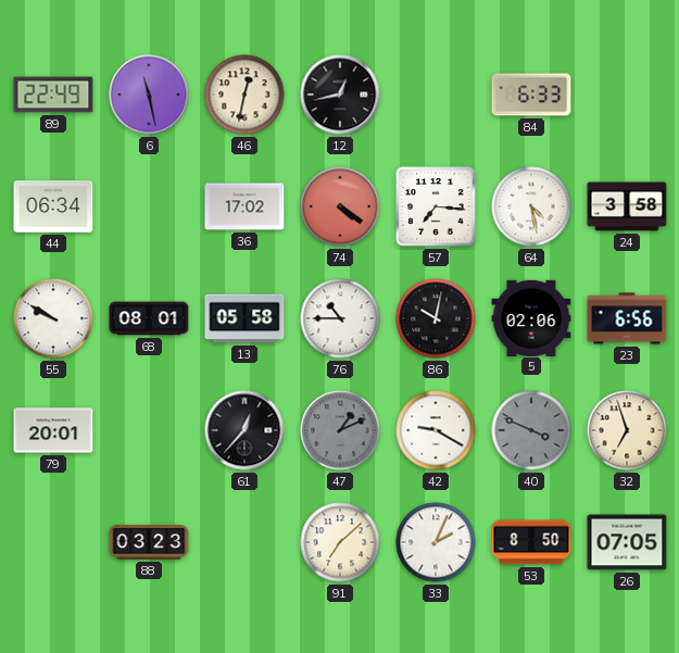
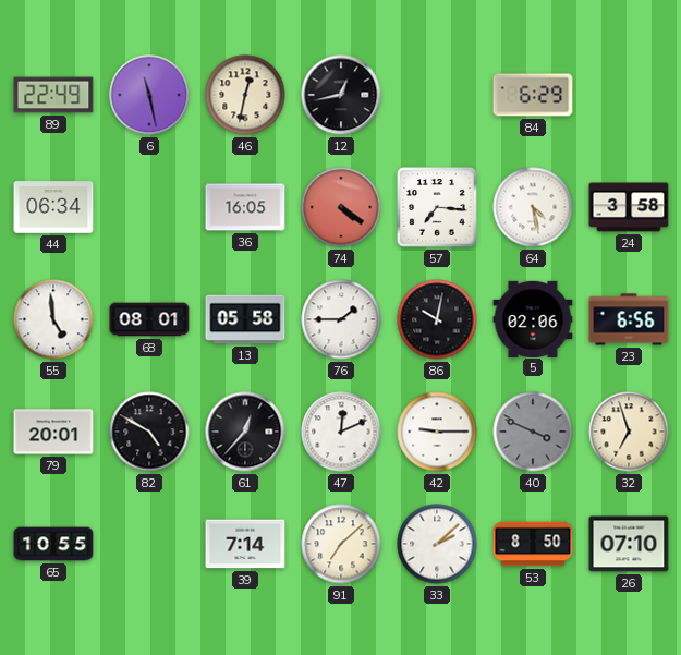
84: 6:33 -> 6:29
36: 17:02 -> 16:05
55: 9:50 -> 4:59
76: 10:45 -> 1:45
82: none -> 4:50
47: 1:11 -> 12:11
47 dial: grey -> white
42: 9:20 -> 9:15
65: none -> 10:55
88: 03:23 -> none
39: none -> 7:14
33: 2:04 -> 2:08
26: 07:05 -> 07:10
